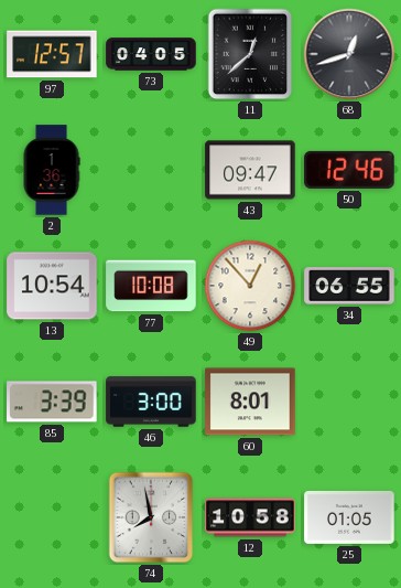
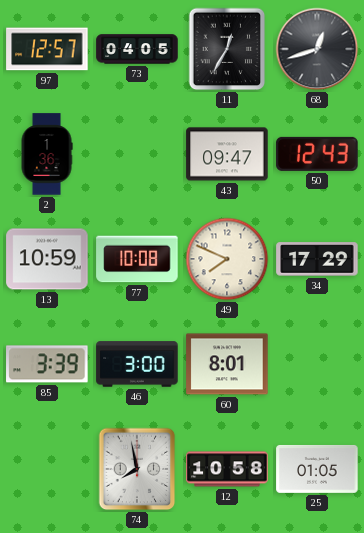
11: 12:38 -> 12:35
50: 12:46 -> 12:43
13: 10:54 -> 10:59
49: 12:53 -> 7:49
34: 06:55 -> 17:29
